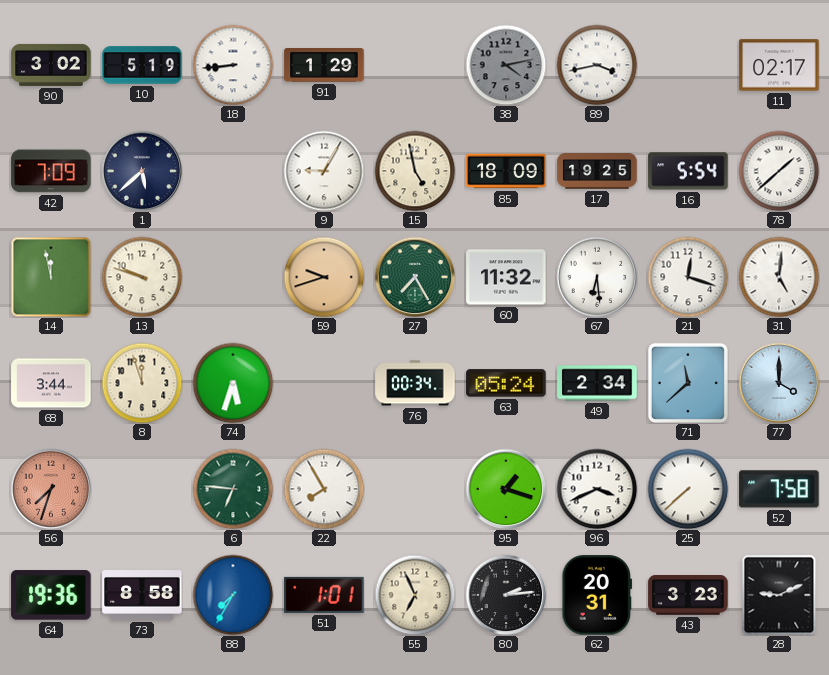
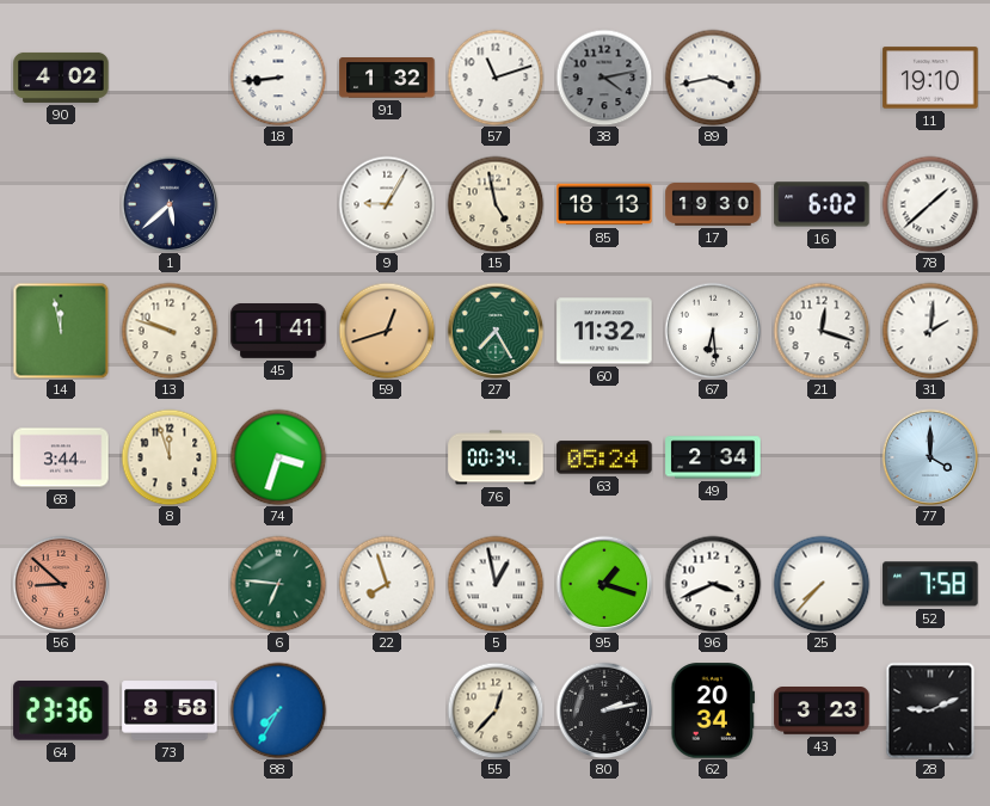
90: 3:02 -> 4:02
10: 5:19 -> none
91: 1:29 -> 1:32
57: none -> 11:12
11: 02:17 -> 19:10
42: 7:09 -> none
85: 18:09 -> 18:13
17: 19:25 -> 19:30
16: 5:54 -> 6:02
45: none -> 1:41
59: 9:42 -> 12:42
31: 5:01 -> 2:01
74: 5:33 -> 3:33
71: 11:38 -> none
56: 7:33 -> 8:52
22: 7:55 -> 7:57
5: none -> 12:58
25: 7:38 -> 7:37
64: 19:36 -> 23:36
51: 1:01 -> none
55: 6:56 -> 12:37
80: 2:14 -> 2:13
62: 20:31 -> 20:34
